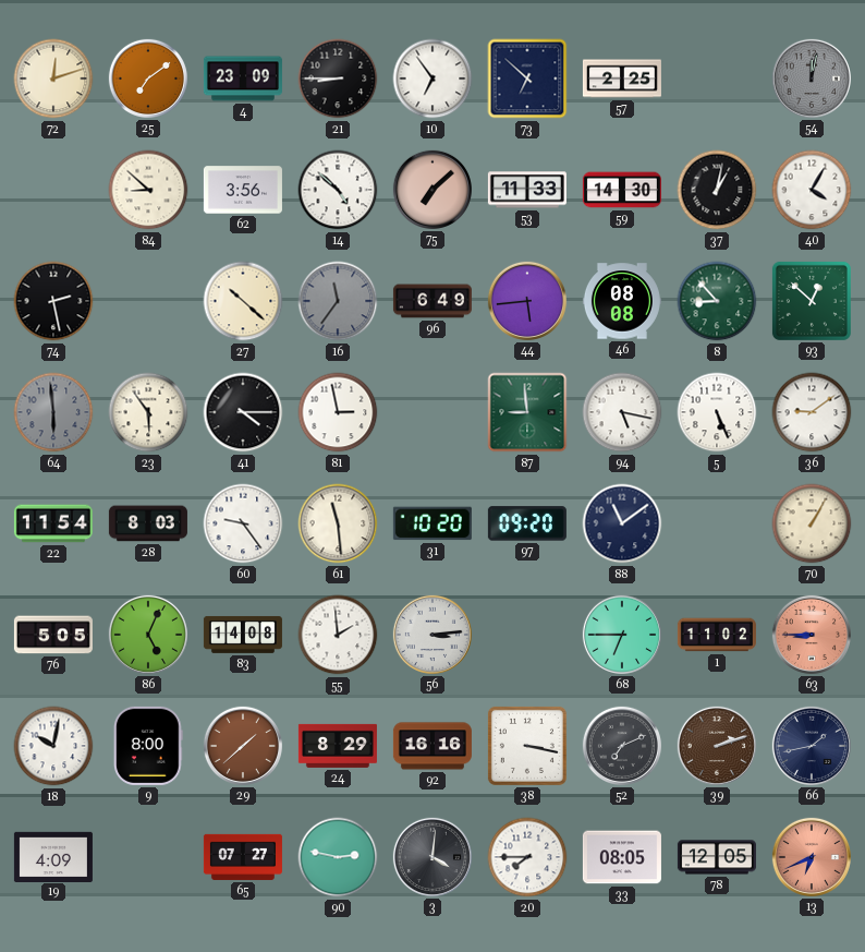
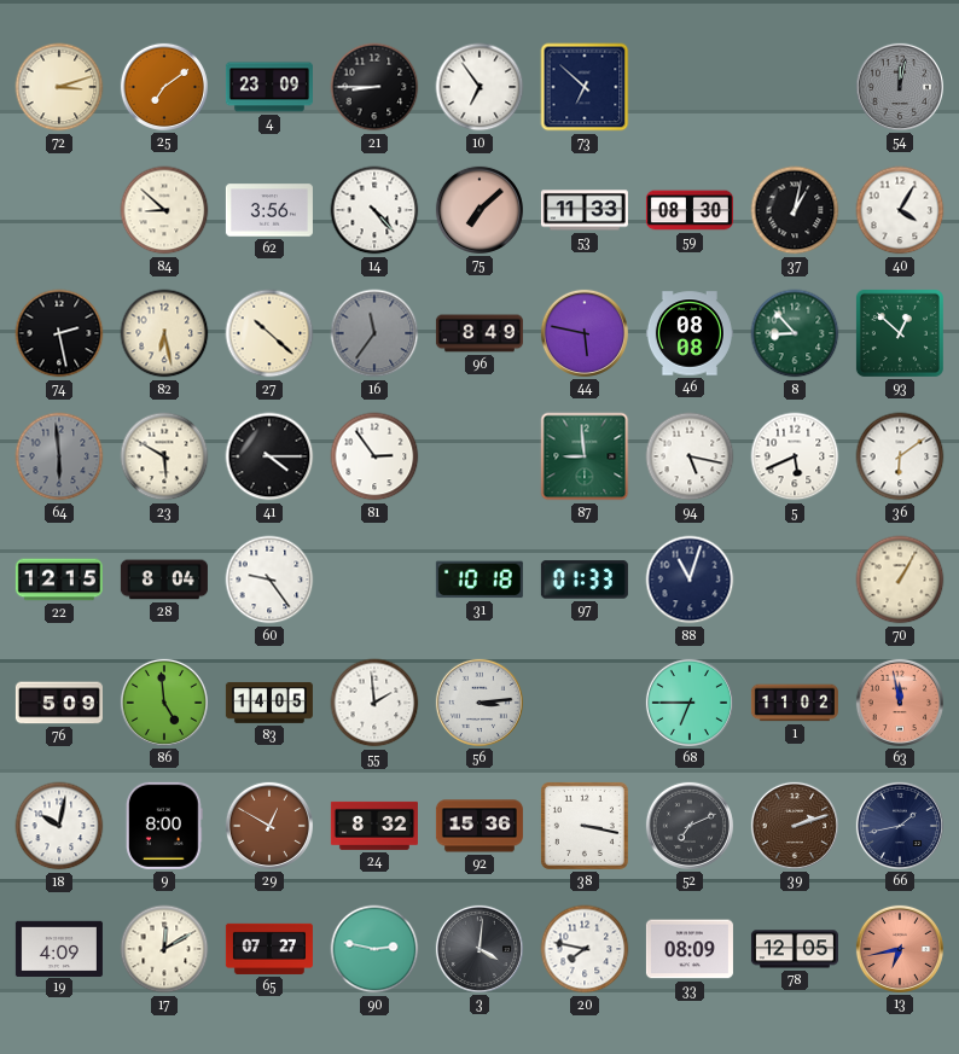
72: 12:12 -> 3:12
57: 2:25 -> none
14: 4:52 -> 4:23
59: 14:30 -> 08:30
82: none -> 6:28
96: 6:49 -> 8:49
44: 5:44 -> 5:47
23: 5:54 -> 5:50
81: 2:58 -> 2:54
5: 5:26 -> 5:41
36: 9:09 -> 6:09
22: 11:54 -> 12:15
28: 8:03 -> 8:04
61: 11:29 -> none
31: 10:20 -> 10:18
97: 09:20 -> 01:33
88: 11:09 -> 11:03
76: 5:05 -> 5:09
86: 5:04 -> 4:59
83: 14:08 -> 14:05
63: 8:45 -> 11:58
29: 1:38 -> 12:50
24: 8:29 -> 8:32
92: 16:16 -> 15:36
17: none -> 12:10
20: 7:45 -> 7:47
33: 08:05 -> 08:09
13: 6:41 -> 6:43
